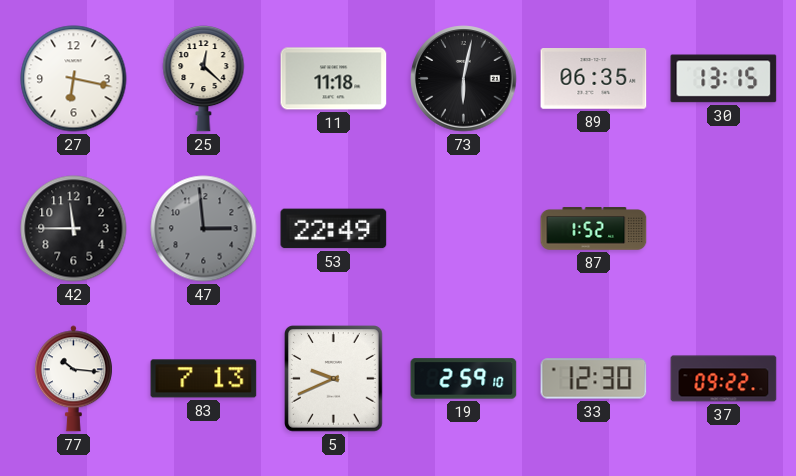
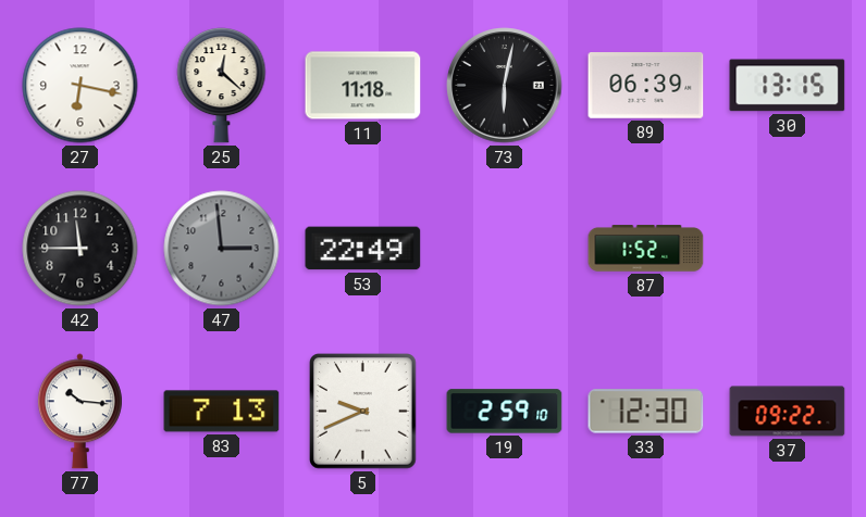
89: 06:35 -> 06:39
